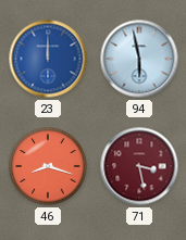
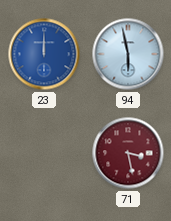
46: 8:18 -> none
